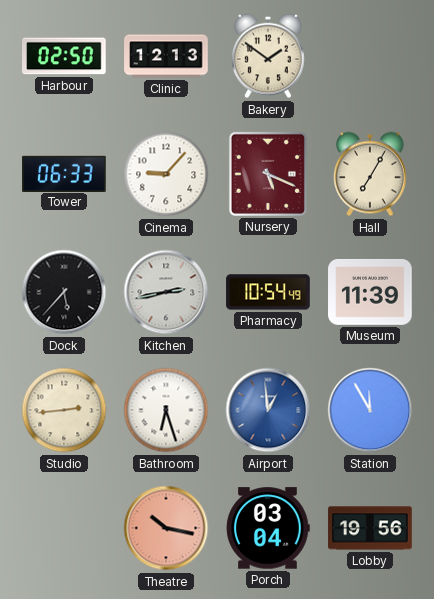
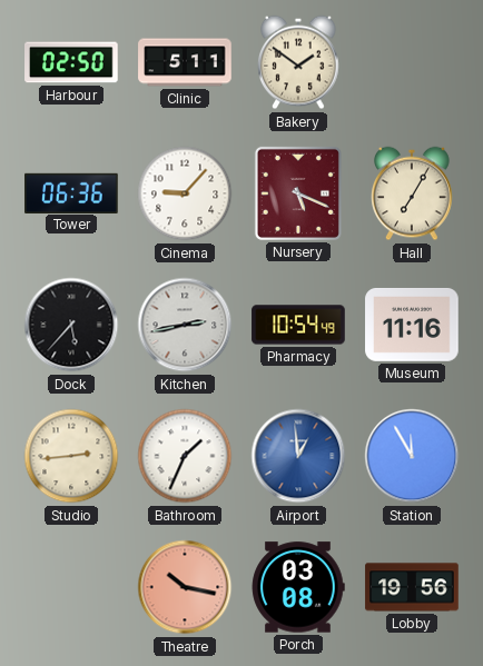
Clinic: 12:13 -> 5:11
Tower: 06:33 -> 06:36
Museum: 11:39 -> 11:16
Bathroom: 6:27 -> 1:34
Porch: 03:04 -> 03:08
